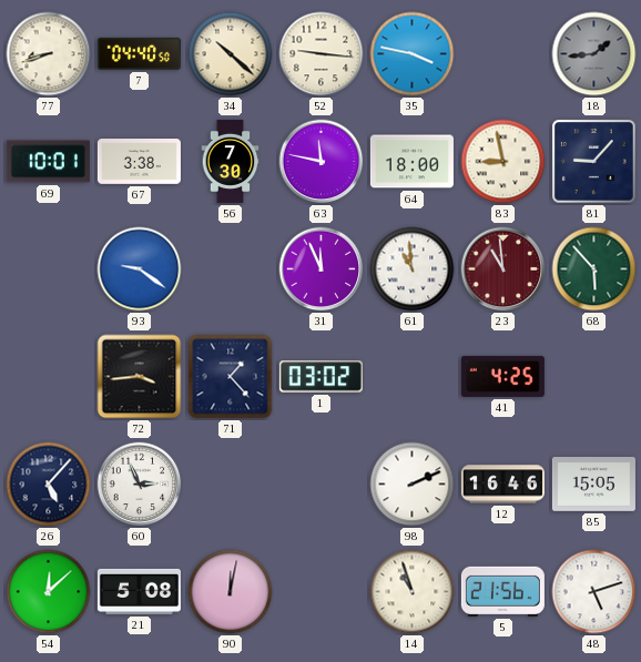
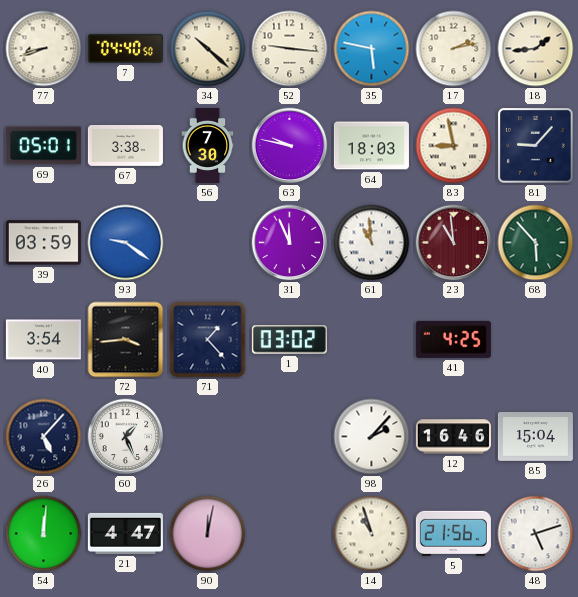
35: 3:47 -> 5:47
17: none -> 2:13
18 dial: grey -> cream
69: 10:01 -> 05:01
63: 11:47 -> 9:47
64: 18:00 -> 18:03
39: none -> 03:59
40: none -> 3:54
60: 2:56 -> 1:26
98: 2:11 -> 2:07
85: 15:05 -> 15:04
54: 12:08 -> 12:01
21: 5:08 -> 4:47
